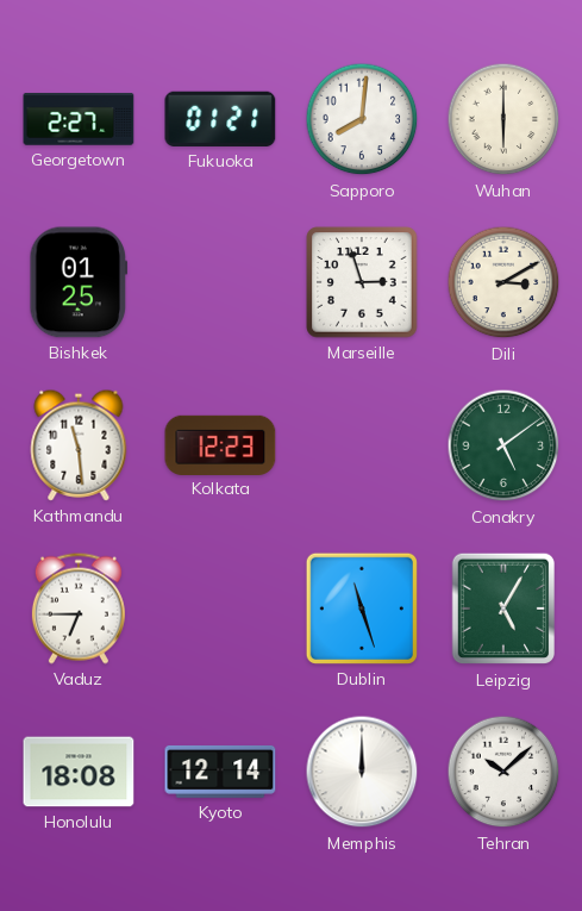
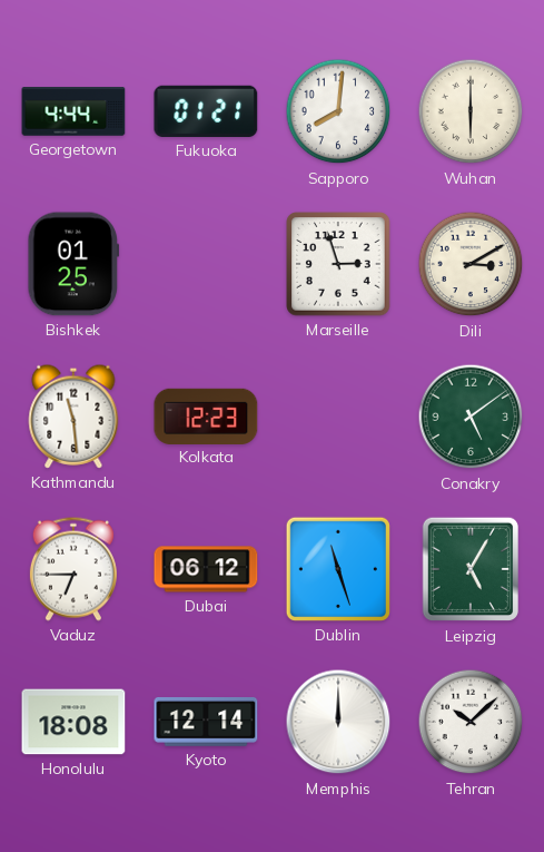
Georgetown: 2:27 -> 4:44
Dubai: none -> 06:12
